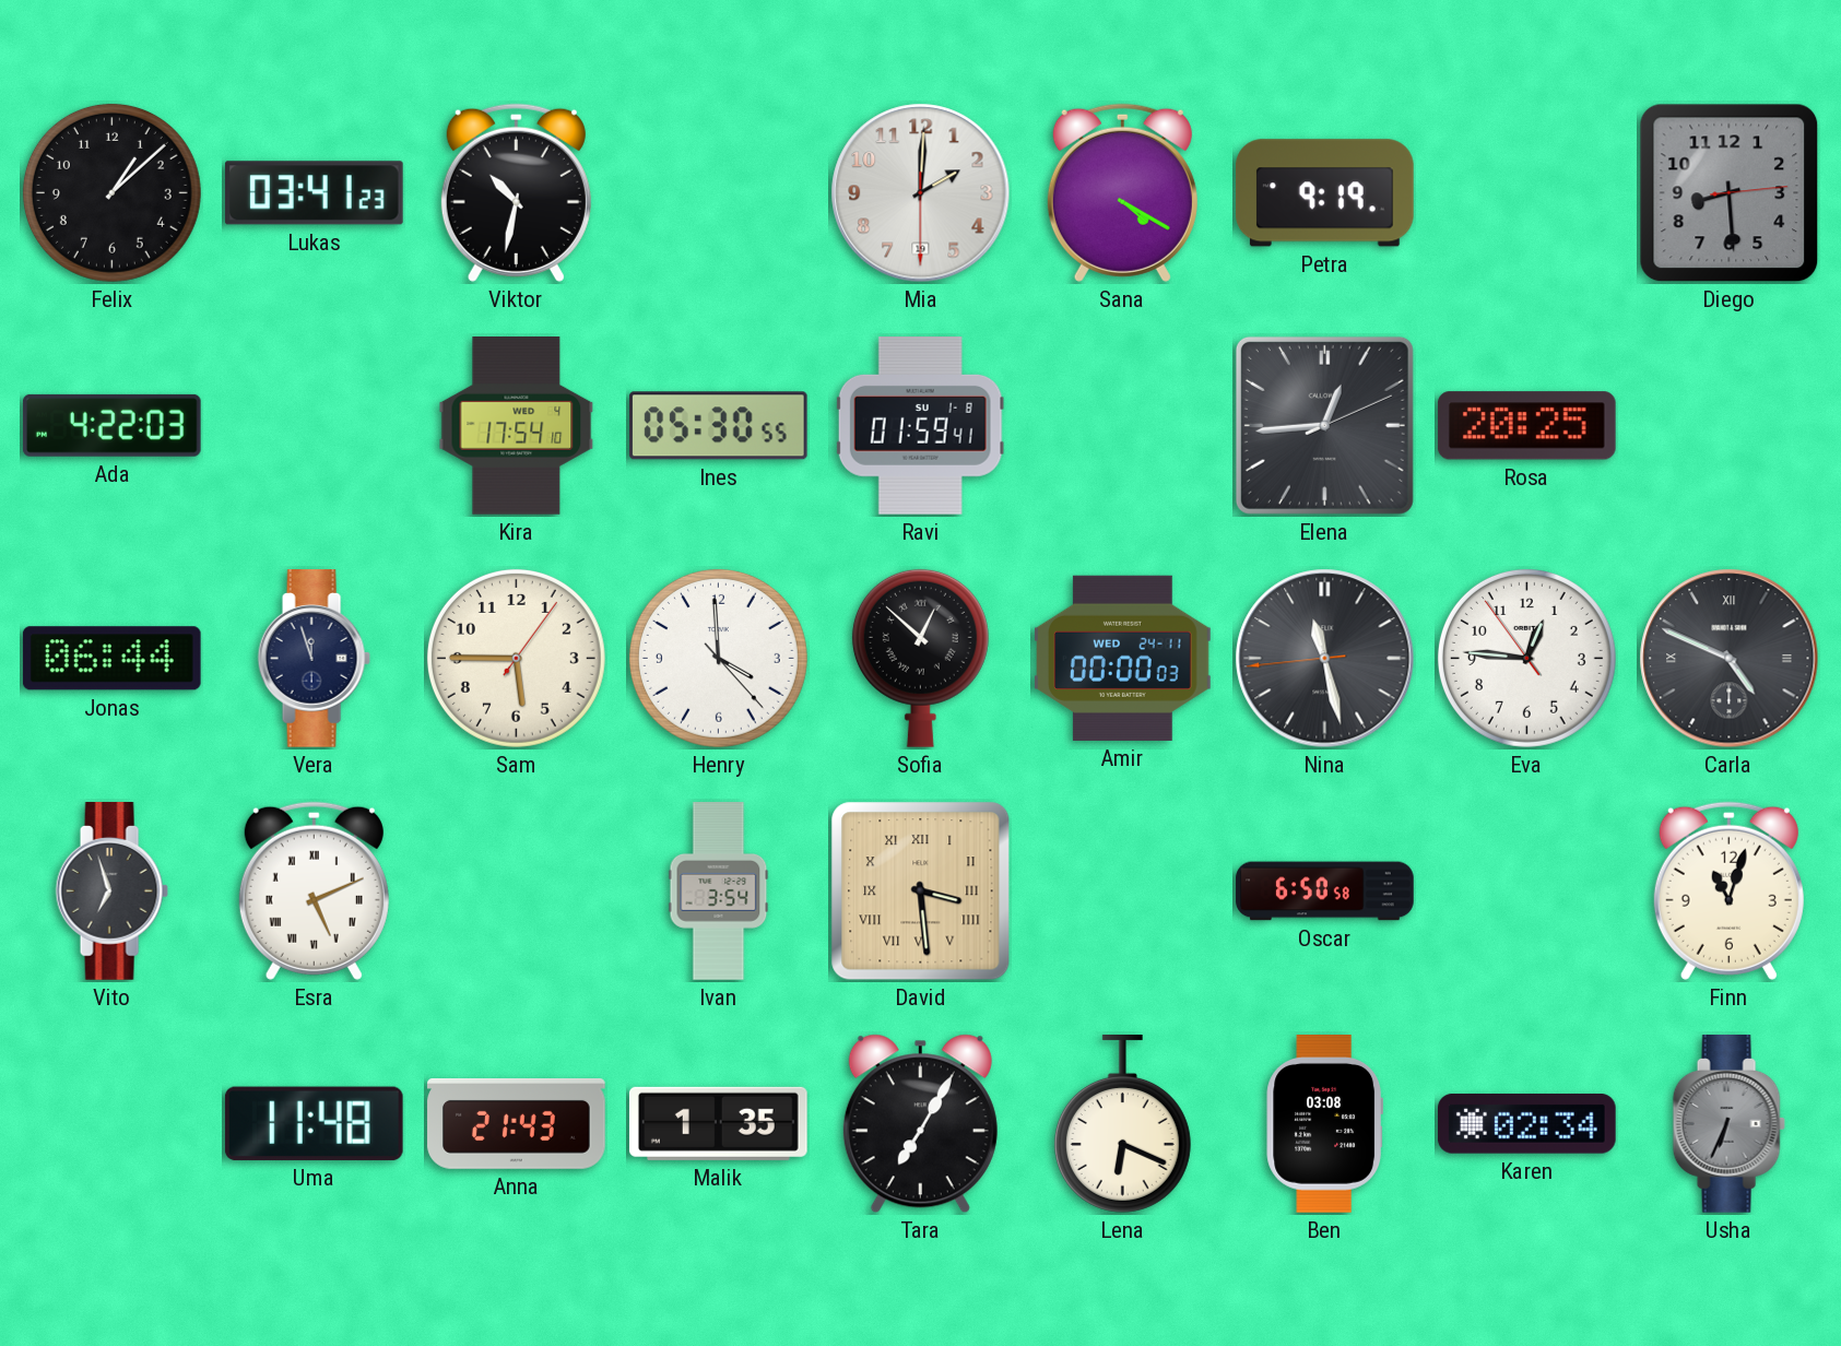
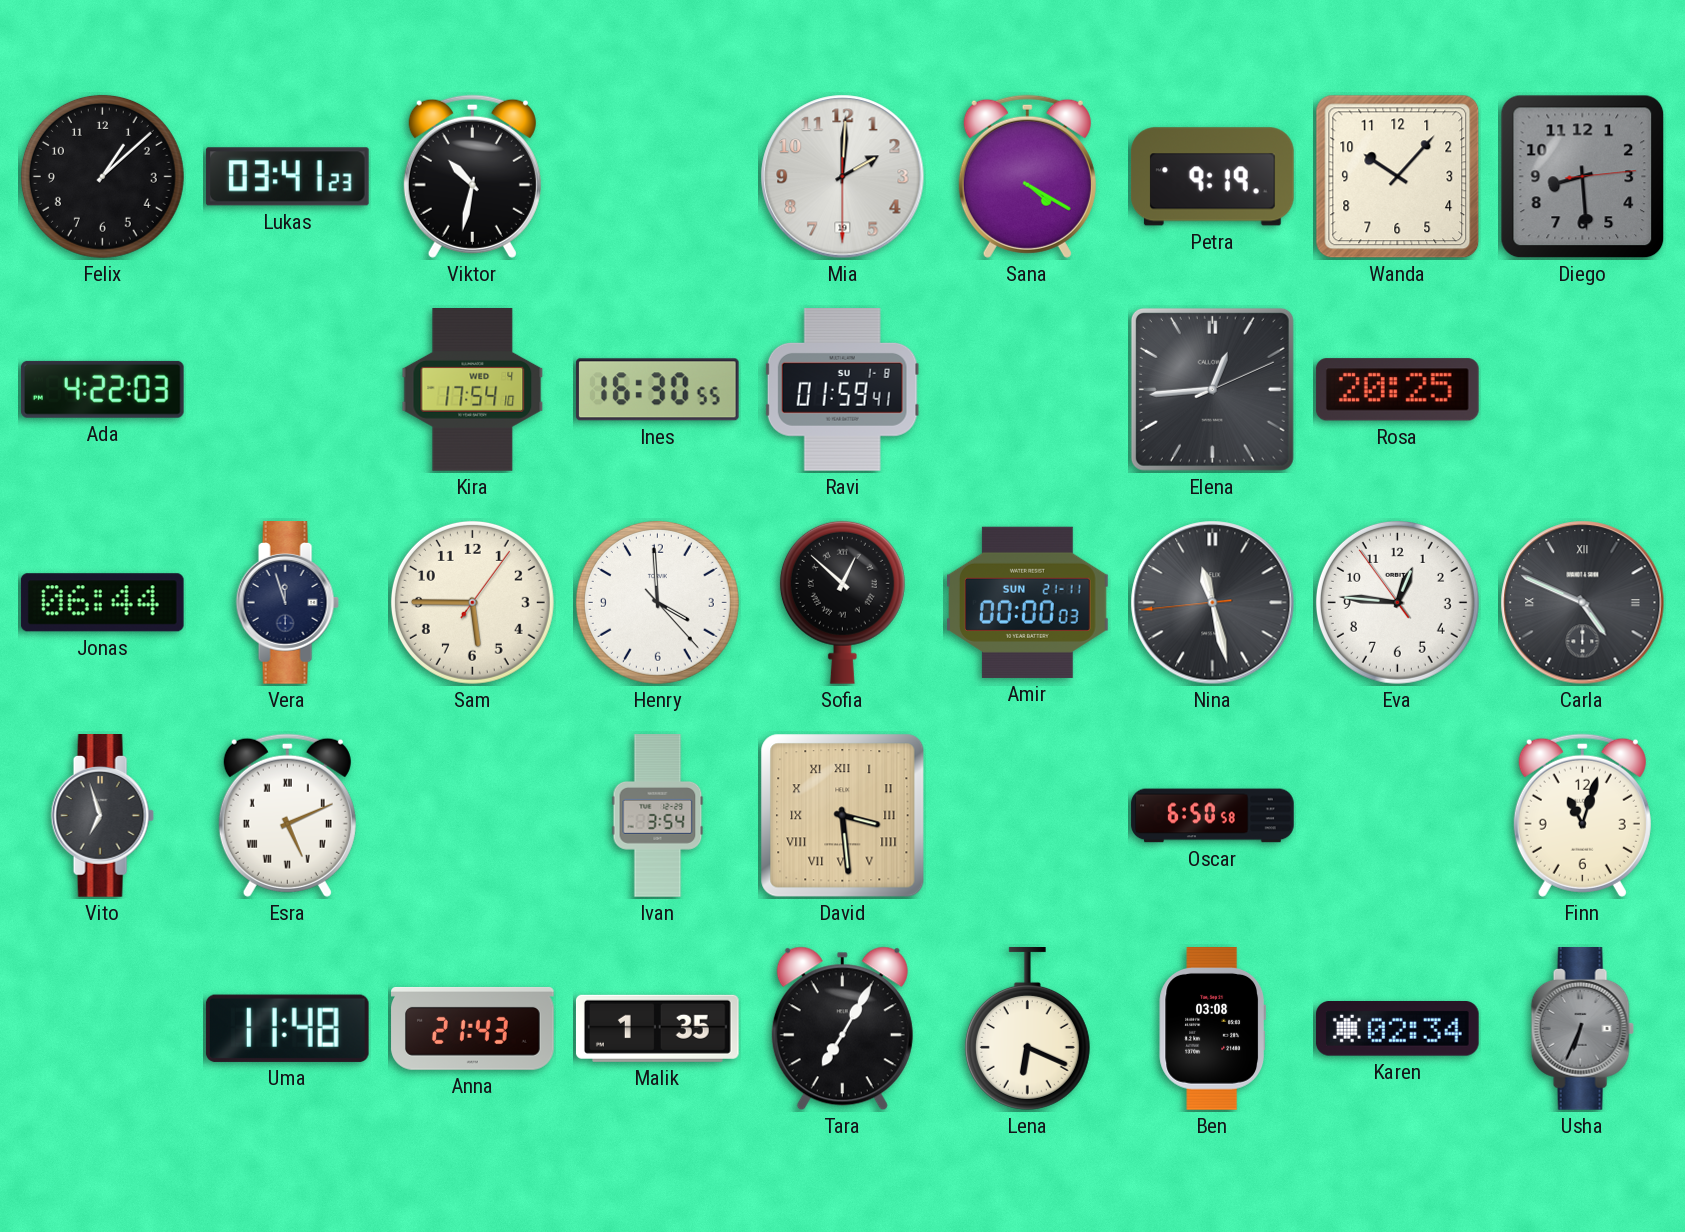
Wanda: none -> 10:07
Ines: 05:30 -> 16:30
Amir date: WED 24-11 -> SUN 21-11
